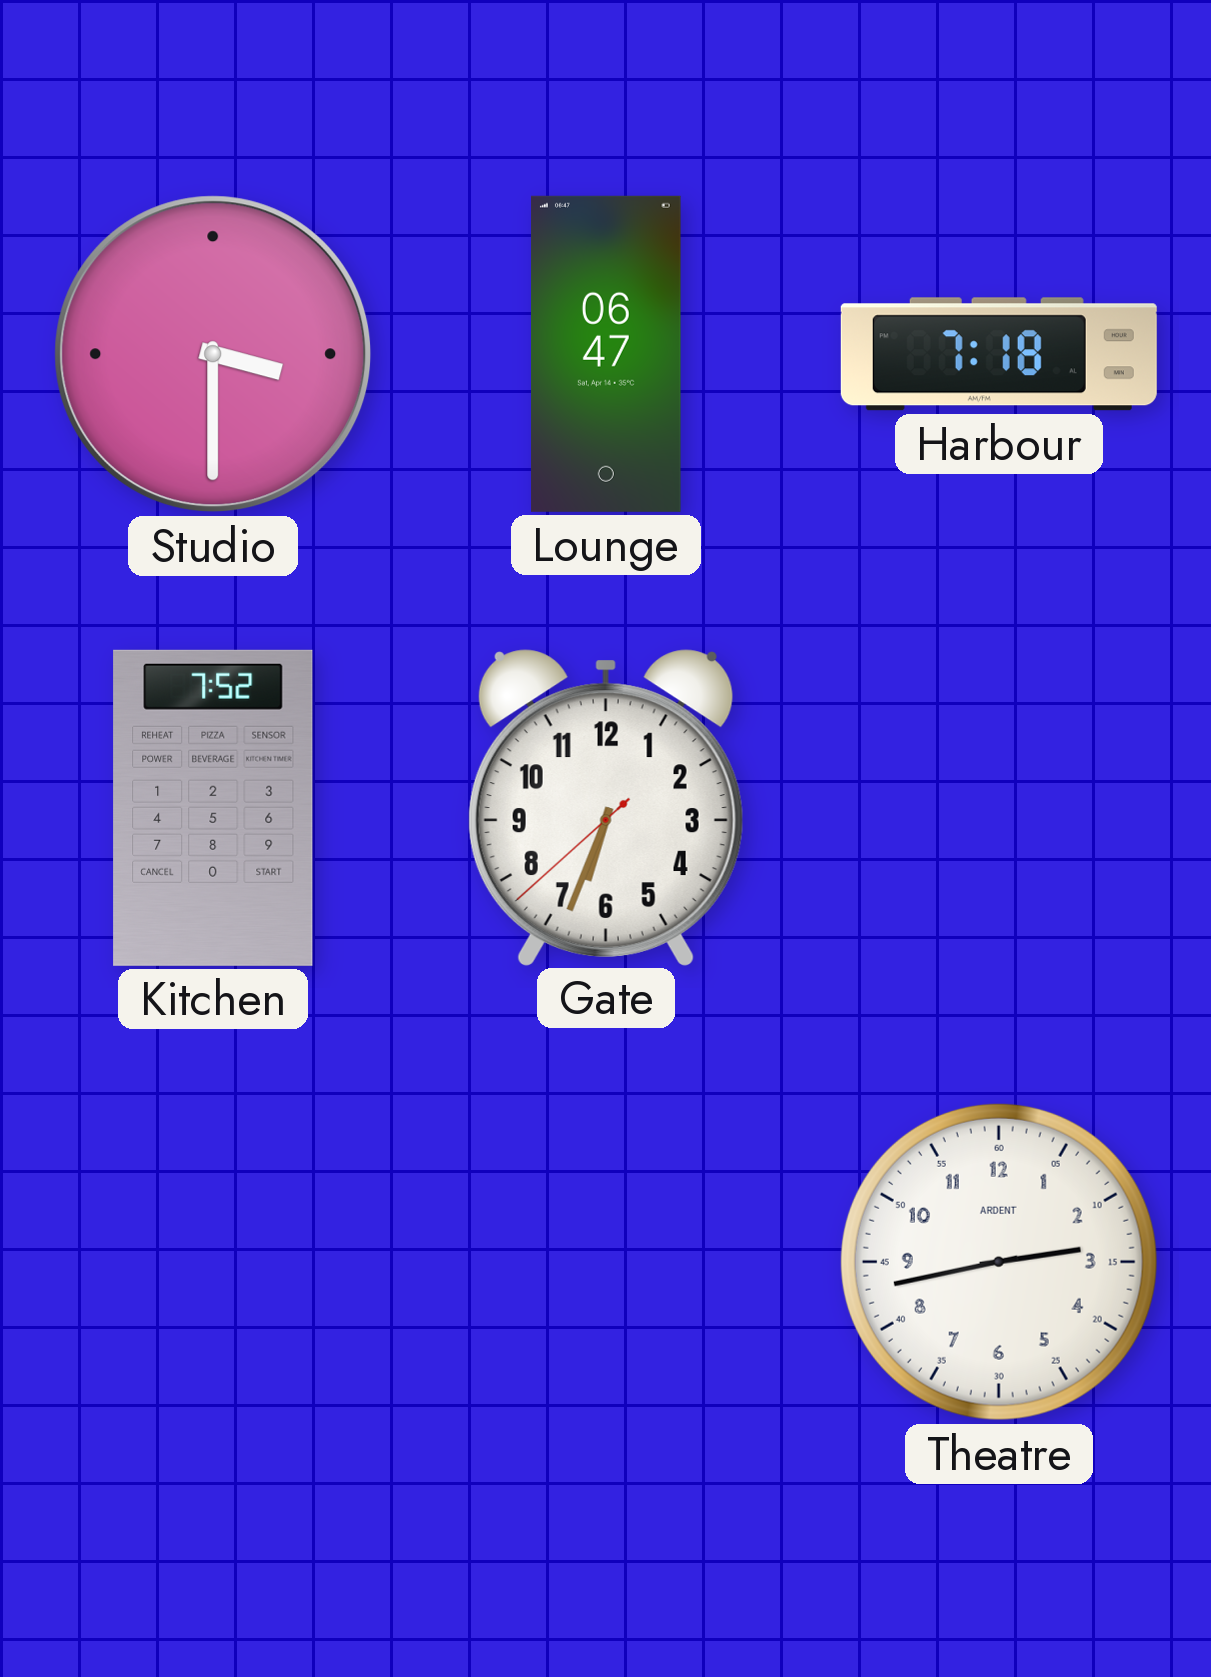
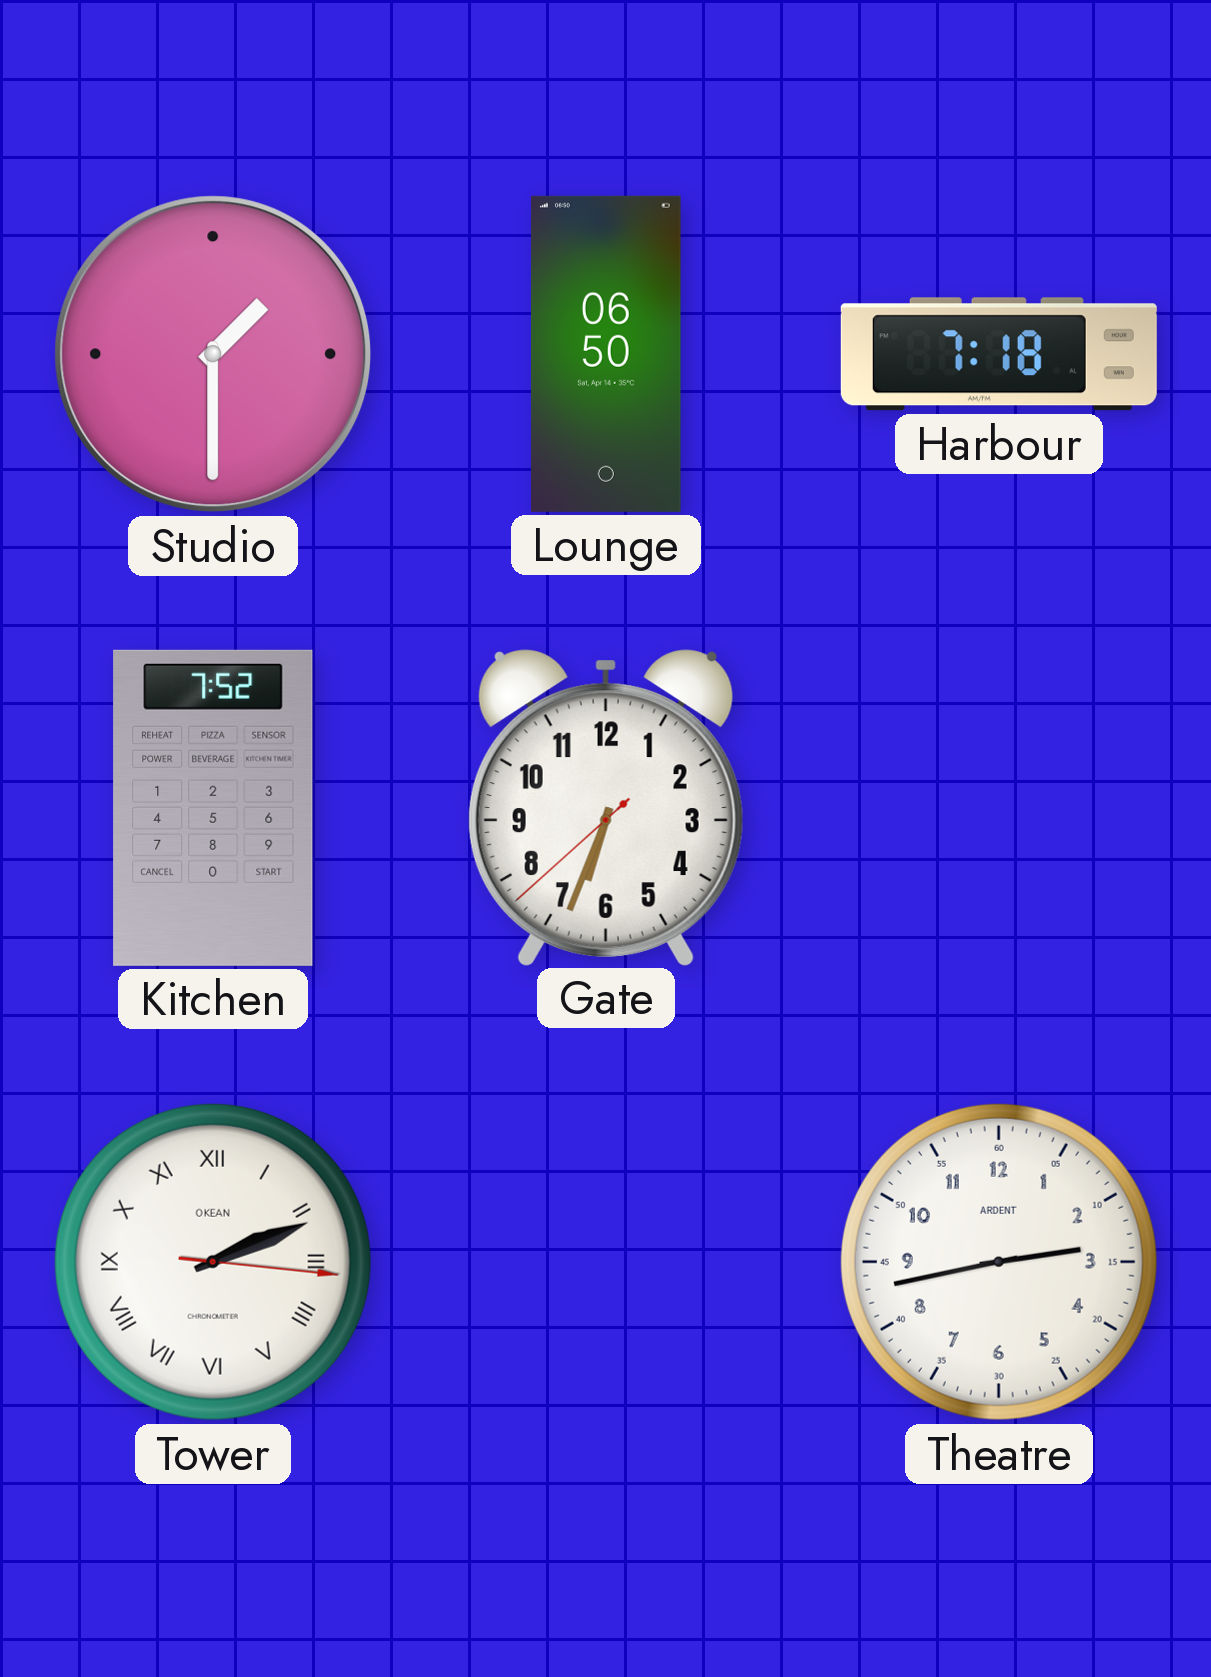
Studio: 3:30 -> 1:30
Lounge: 06:47 -> 06:50
Tower: none -> 2:11
